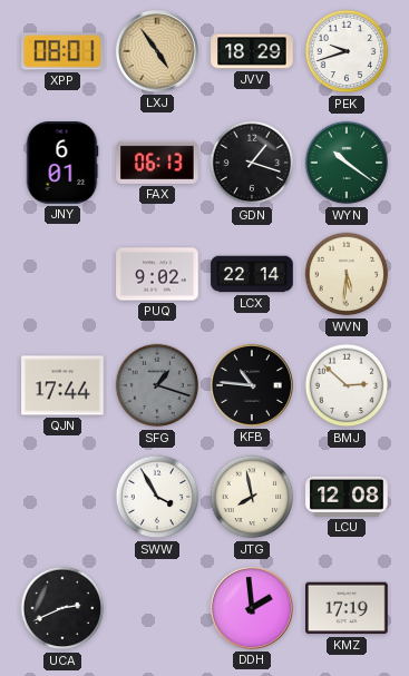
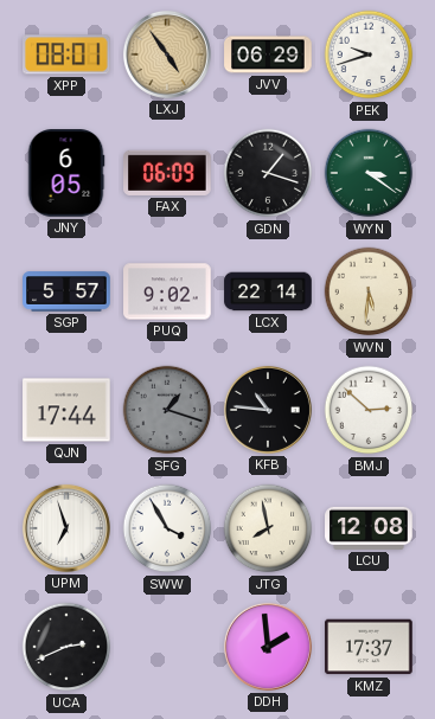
JVV: 18:29 -> 06:29
JNY: 6:01 -> 6:05
FAX: 06:13 -> 06:09
WYN: 10:21 -> 3:21
SGP: none -> 5:57
UPM: none -> 6:57
KMZ: 17:19 -> 17:37
